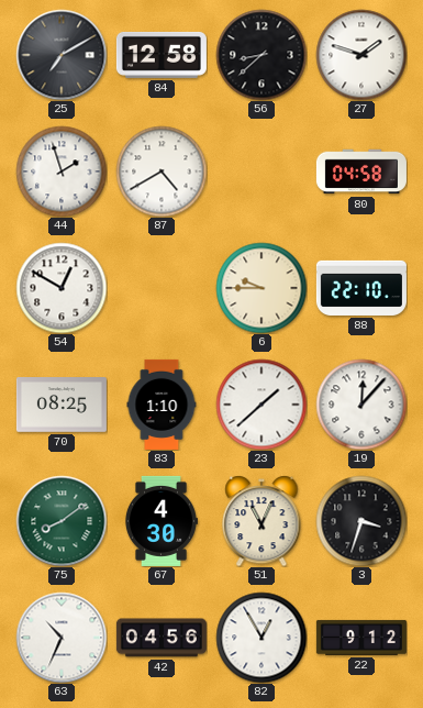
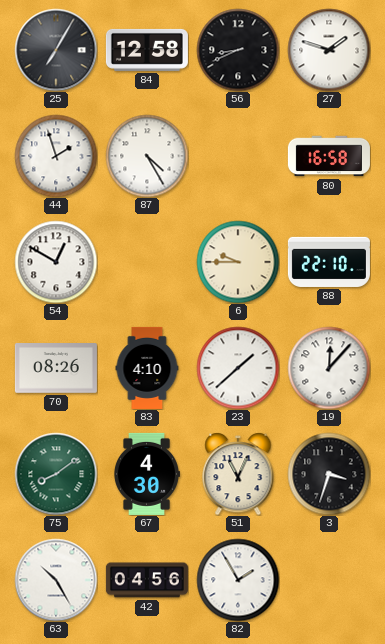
25: 7:10 -> 7:05
56: 8:38 -> 8:41
87: 4:40 -> 4:25
80: 04:58 -> 16:58
70: 08:25 -> 08:26
83: 1:10 -> 4:10
63: 10:34 -> 10:25
82: 12:55 -> 1:55
22: 9:12 -> none
